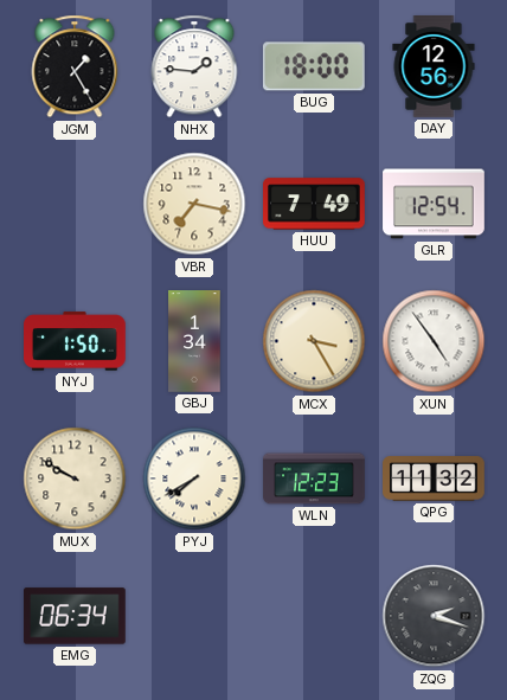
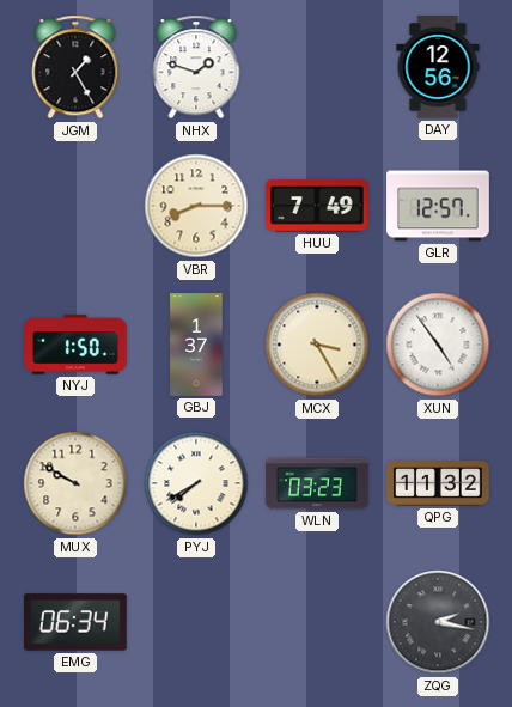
NHX: 1:46 -> 1:48
BUG: 18:00 -> none
VBR: 7:17 -> 8:15
GLR: 12:54 -> 12:57
GBJ: 1:34 -> 1:37
WLN: 12:23 -> 03:23
ZQG: 2:18 -> 2:17
